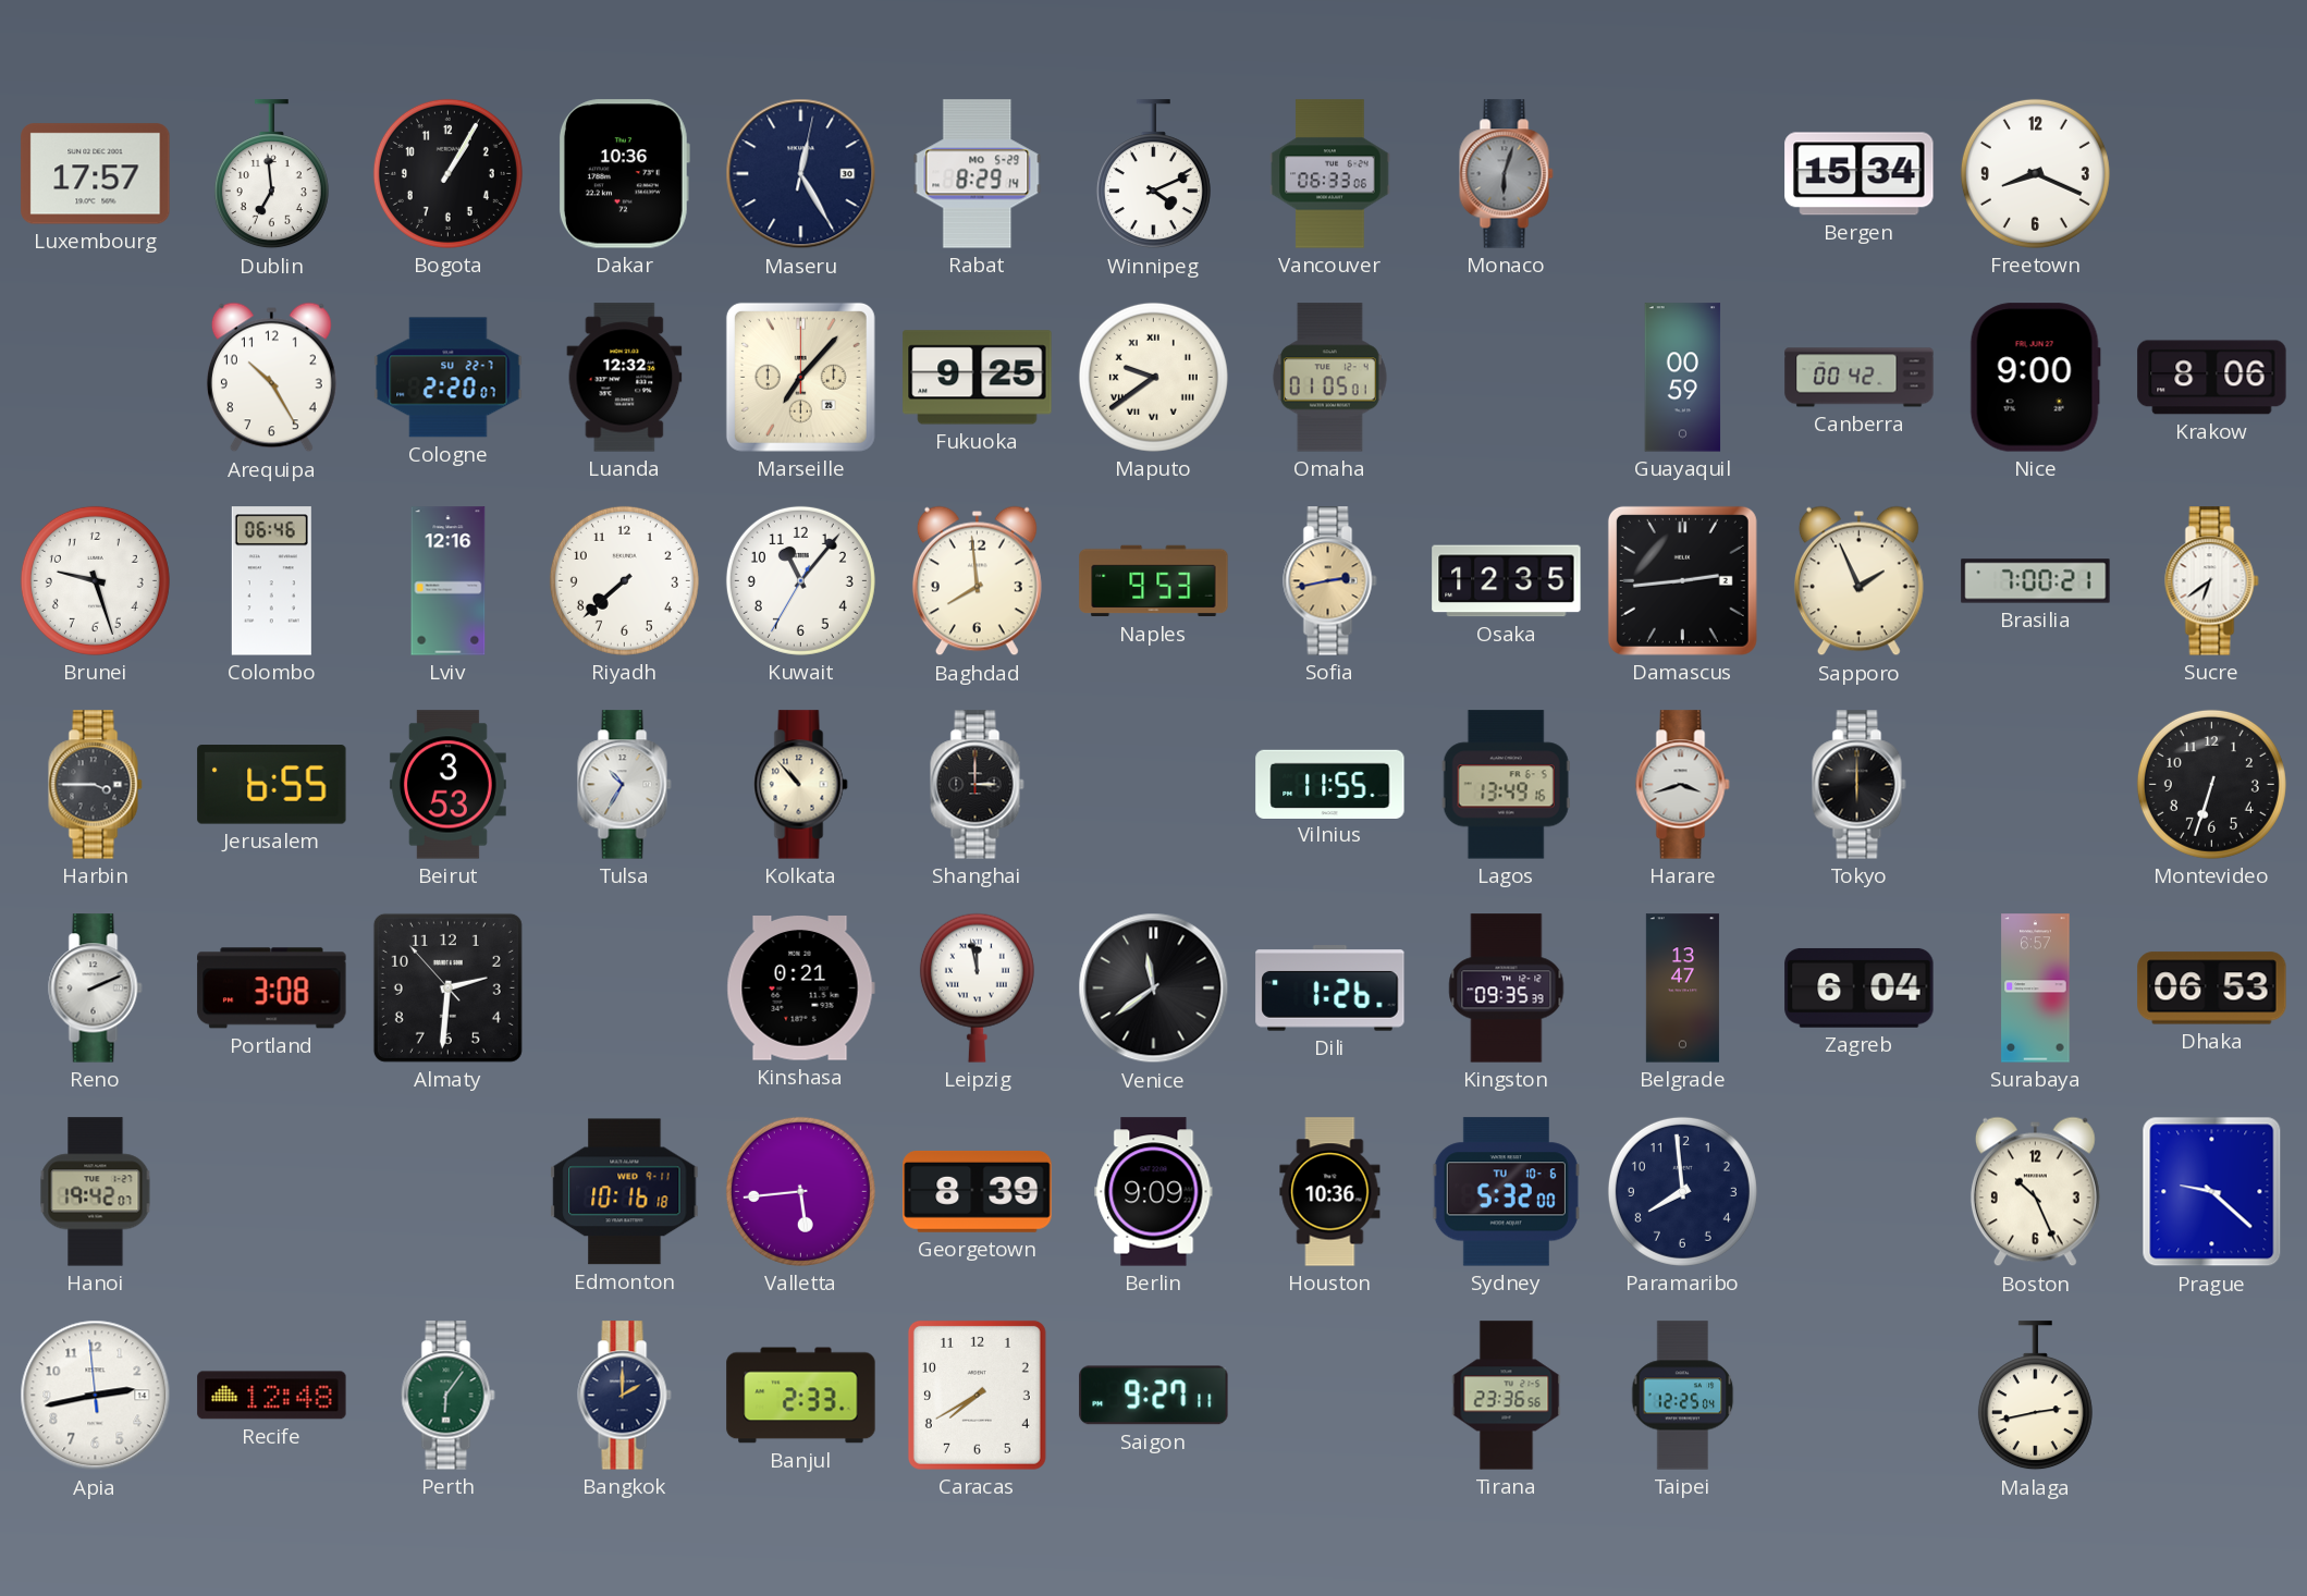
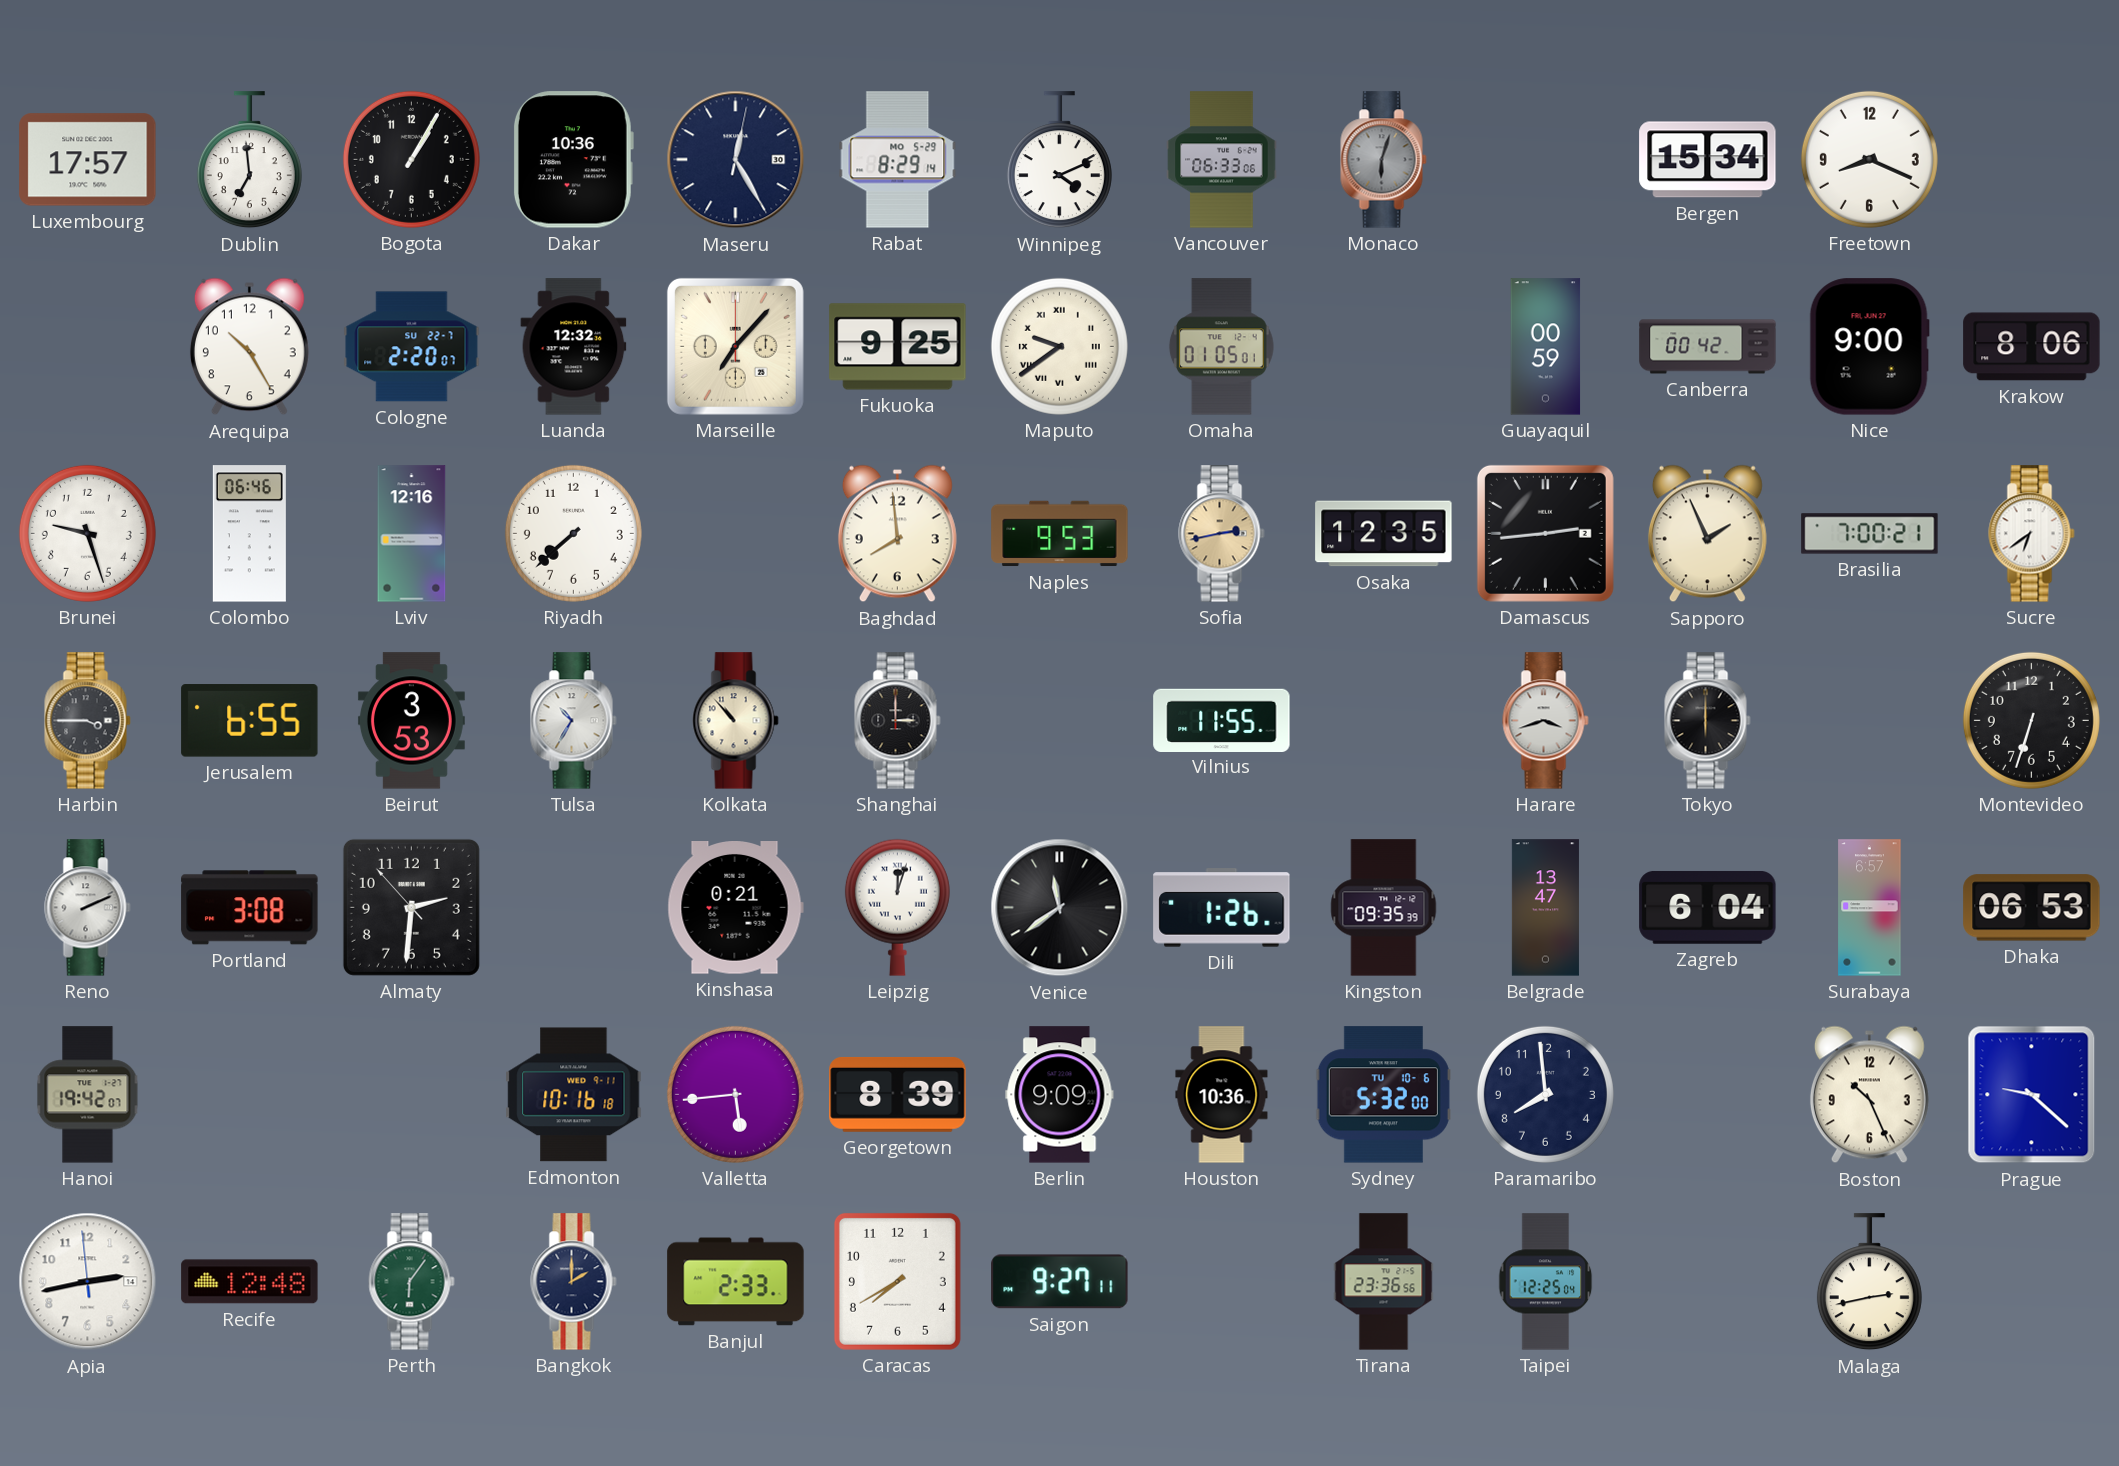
Kuwait: 11:06 -> none
Lagos: 13:49 -> none
Leipzig: 11:58 -> 12:03
